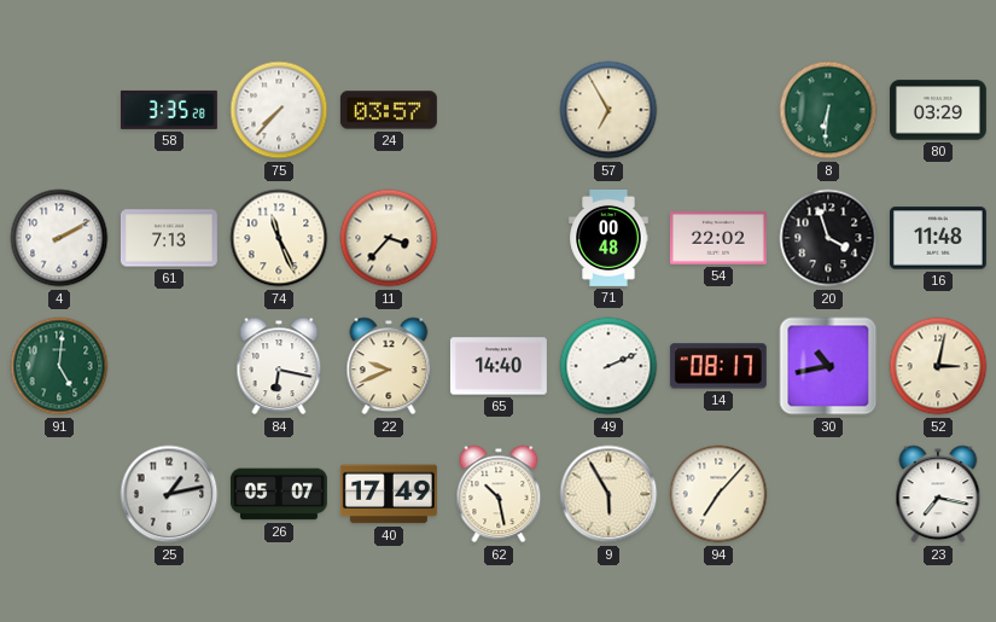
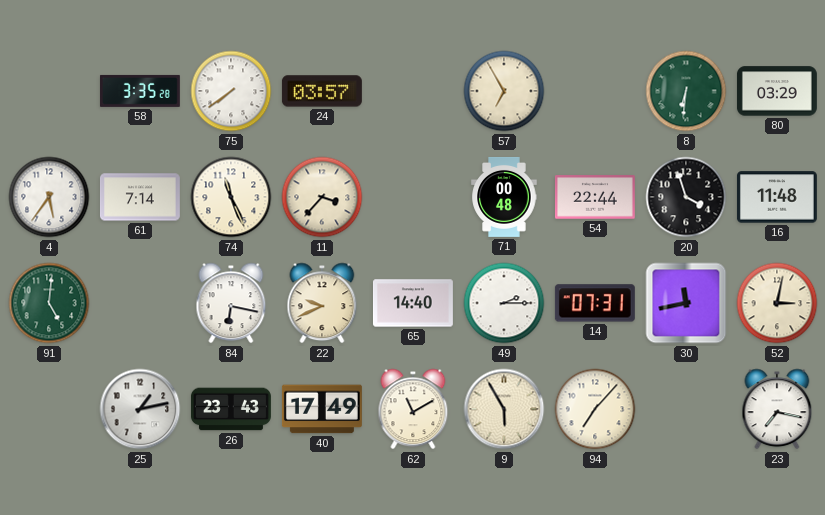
75: 7:37 -> 7:39
4: 2:10 -> 5:36
61: 7:13 -> 7:14
54: 22:02 -> 22:44
49: 2:11 -> 2:15
14: 08:17 -> 07:31
30: 10:43 -> 11:43
26: 05:07 -> 23:43
62: 10:28 -> 11:10
